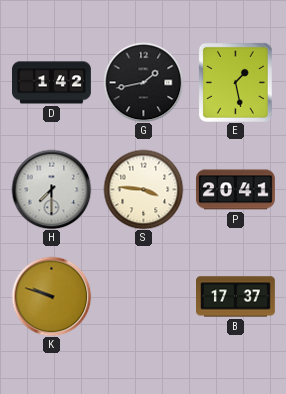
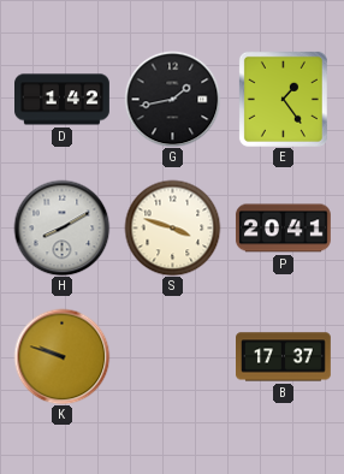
E: 1:28 -> 1:24
H: 7:30 -> 8:10
S: 3:46 -> 3:48
